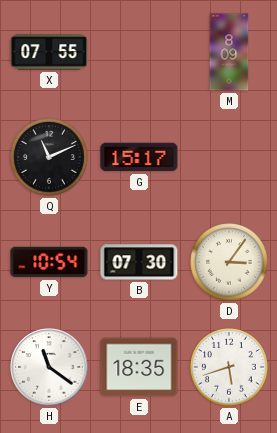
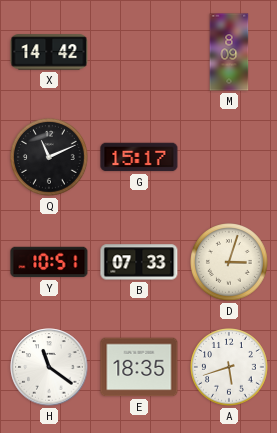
X: 07:55 -> 14:42
Y: 10:54 -> 10:51
B: 07:30 -> 07:33
D: 3:06 -> 3:03
